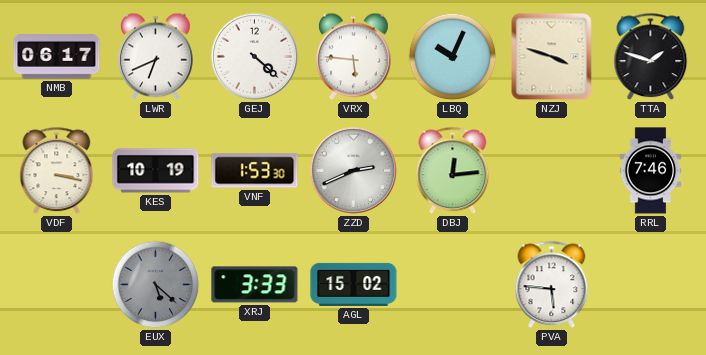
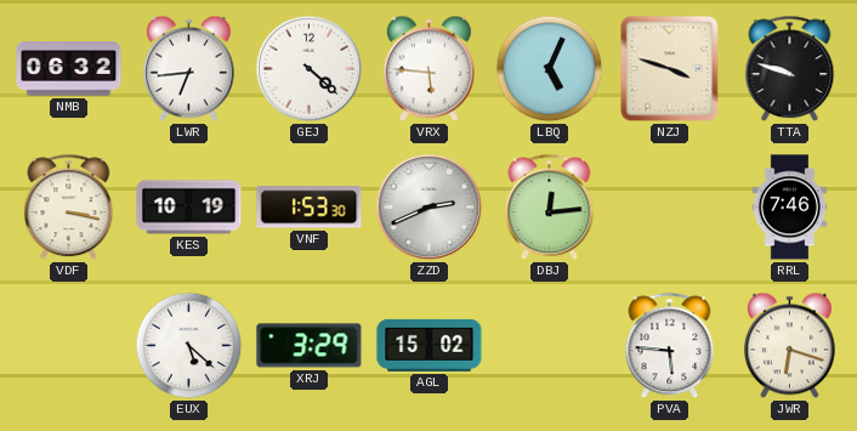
NMB: 06:17 -> 06:32
LWR: 6:41 -> 6:44
LBQ: 10:04 -> 5:04
TTA: 1:48 -> 9:48
EUX dial: grey -> white
XRJ: 3:33 -> 3:29
JWR: none -> 6:18
